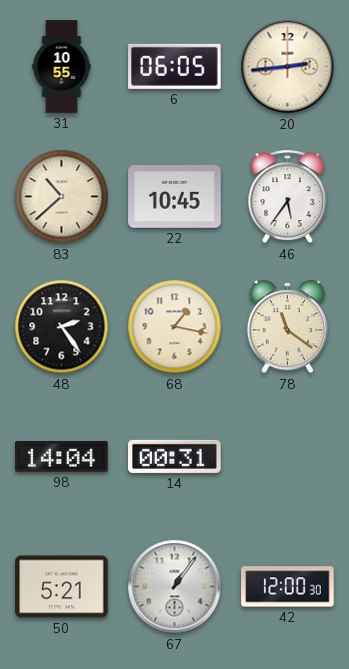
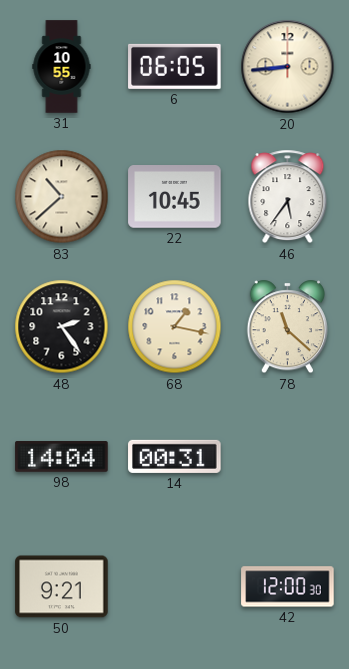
20: 2:44 -> 8:44
78: 11:21 -> 11:22
50: 5:21 -> 9:21
67: 1:06 -> none
